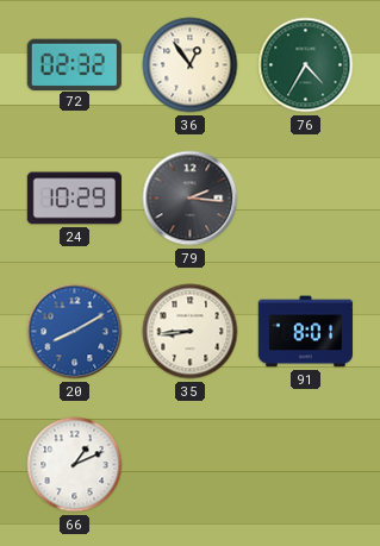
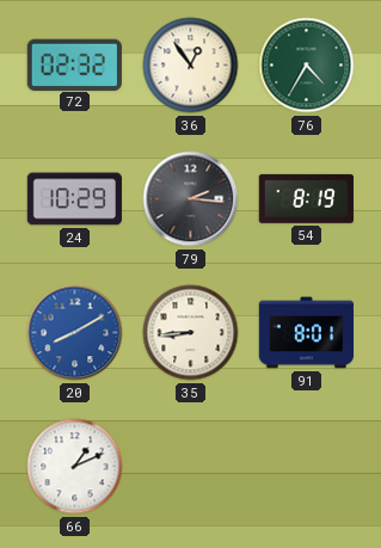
54: none -> 8:19
